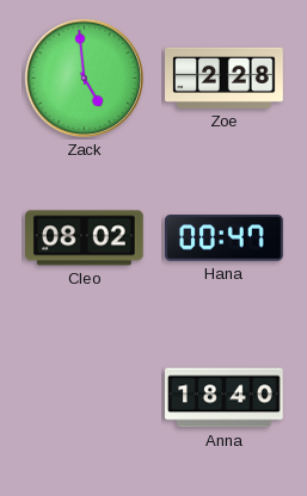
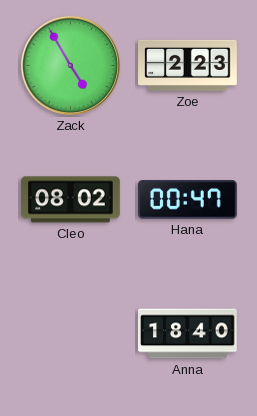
Zack: 4:59 -> 4:55
Zoe: 2:28 -> 2:23
